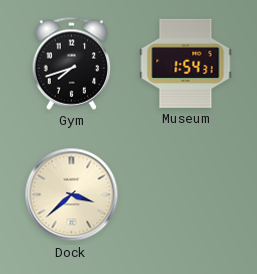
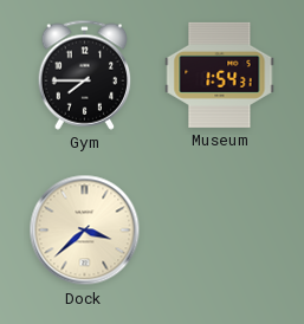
Gym: 7:42 -> 7:45
